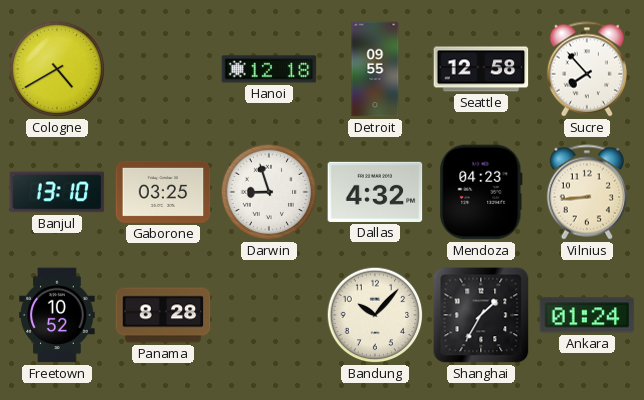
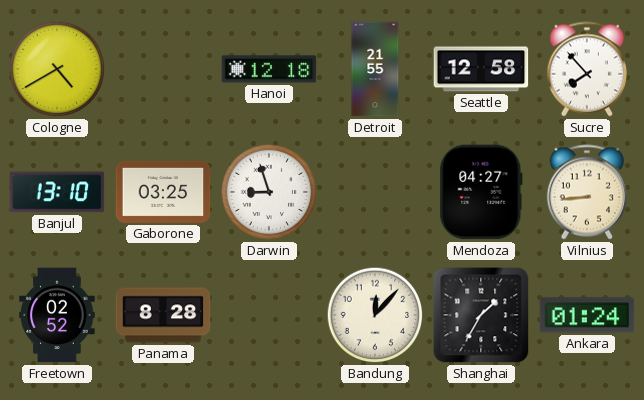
Detroit: 09:55 -> 21:55
Dallas: 4:32 -> none
Mendoza: 04:23 -> 04:27
Freetown: 10:52 -> 02:52
Bandung: 10:07 -> 12:07
